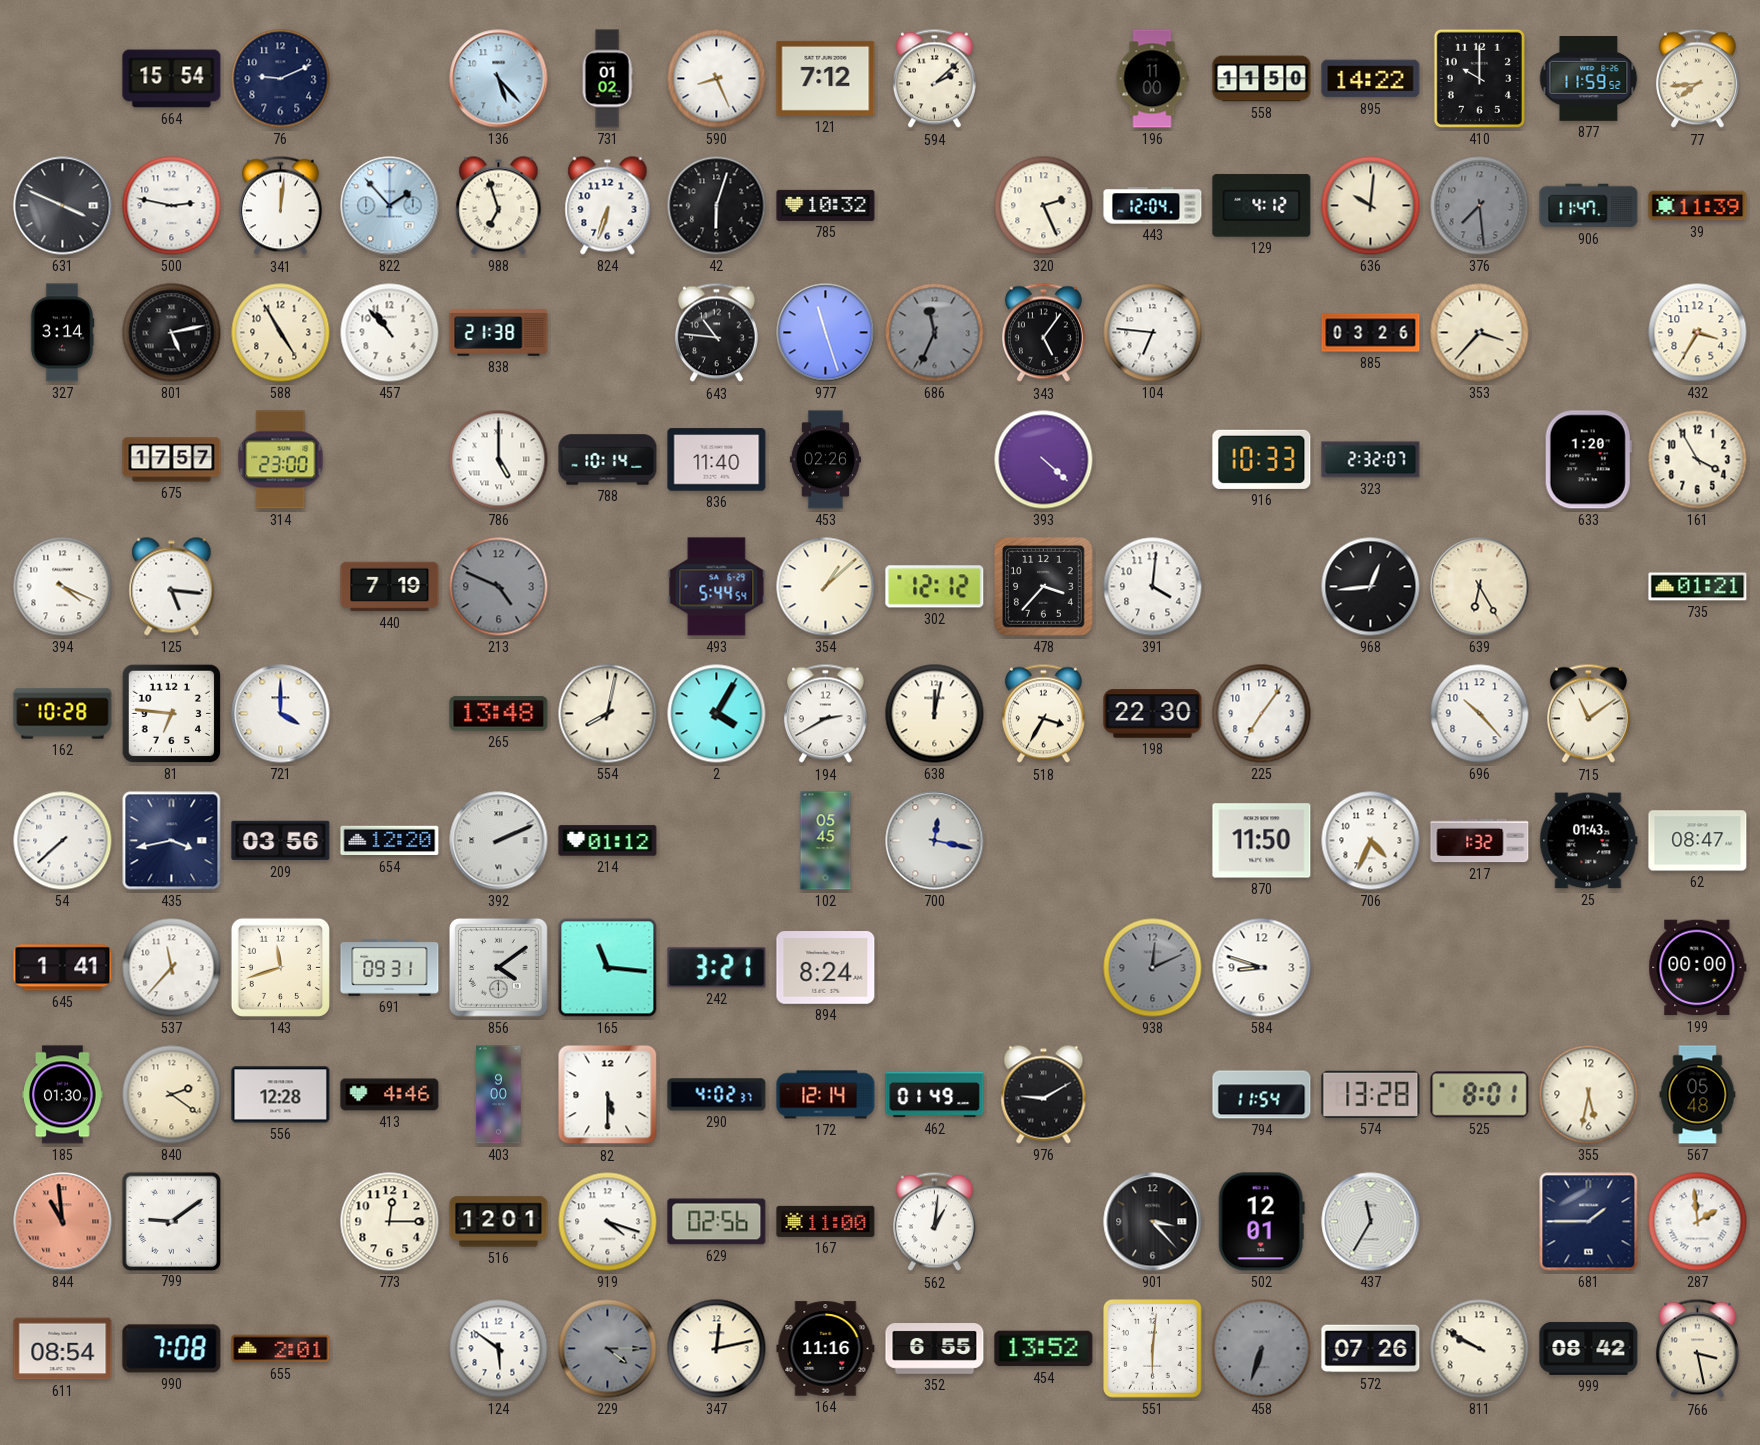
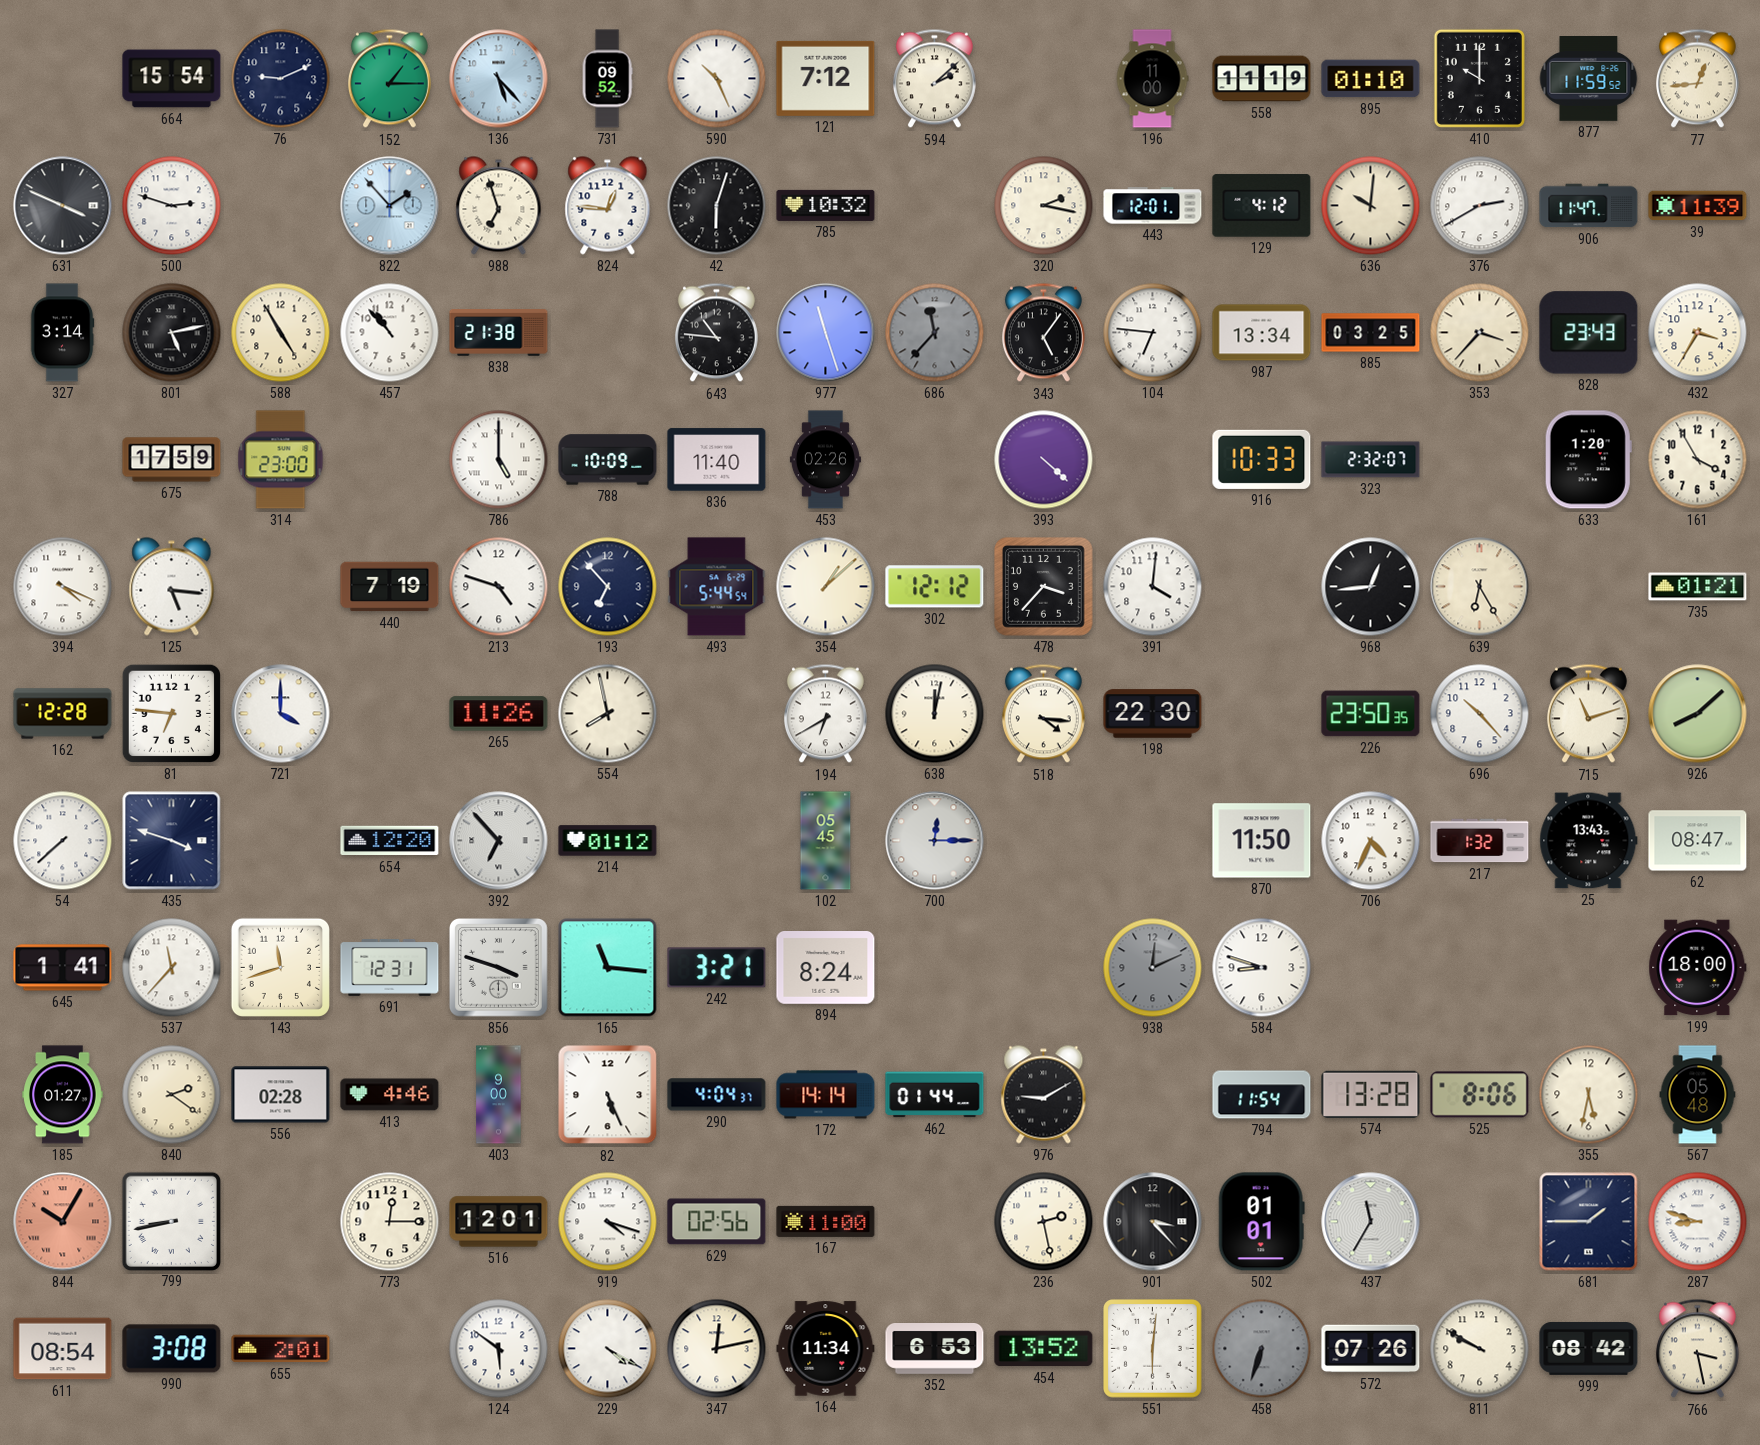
152: none -> 1:15
731: 01:02 -> 09:52
590: 8:26 -> 10:26
558: 11:50 -> 11:19
895: 14:22 -> 01:10
77: 7:44 -> 12:44
500: 2:47 -> 2:48
341: 12:01 -> none
824: 6:33 -> 12:46
320: 2:26 -> 2:17
443: 12:04 -> 12:01
376: 7:29 -> 2:40
376 dial: grey -> white
686: 11:34 -> 11:37
987: none -> 13:34
885: 03:26 -> 03:25
828: none -> 23:43
675: 17:57 -> 17:59
788: 10:14 -> 10:09
213: 4:49 -> 4:48
213 dial: grey -> white
193: none -> 6:53
162: 10:28 -> 12:28
265: 13:48 -> 11:26
554: 8:02 -> 7:58
2: 4:05 -> none
194: 2:40 -> 6:40
518: 3:35 -> 4:16
225: 7:06 -> none
226: none -> 23:50
715: 11:09 -> 11:12
926: none -> 8:08
435: 3:43 -> 3:48
209: 03:56 -> none
392: 2:11 -> 6:53
700: 12:17 -> 12:15
25: 01:43 -> 13:43
691: 09:31 -> 12:31
856: 4:09 -> 3:48
199: 00:00 -> 18:00
185: 01:30 -> 01:27
556: 12:28 -> 02:28
82: 5:30 -> 5:26
290: 4:02 -> 4:04
172: 12:14 -> 14:14
462: 01:49 -> 01:44
525: 8:01 -> 8:06
844: 10:59 -> 10:05
799: 9:09 -> 8:43
562: 1:01 -> none
236: none -> 2:28
502: 12:01 -> 01:01
287: 1:59 -> 8:48
990: 7:08 -> 3:08
229: 4:15 -> 4:20
229 dial: grey -> white
164: 11:16 -> 11:34
352: 6:55 -> 6:53
